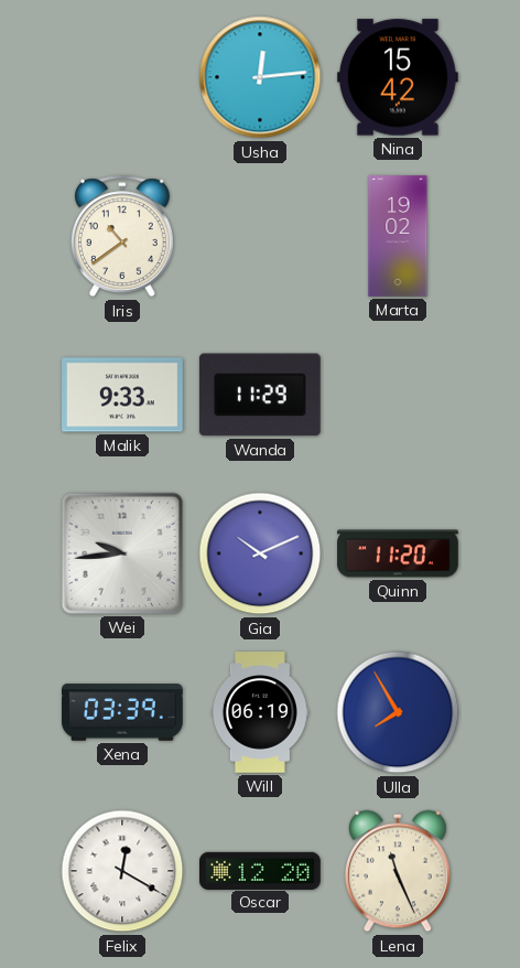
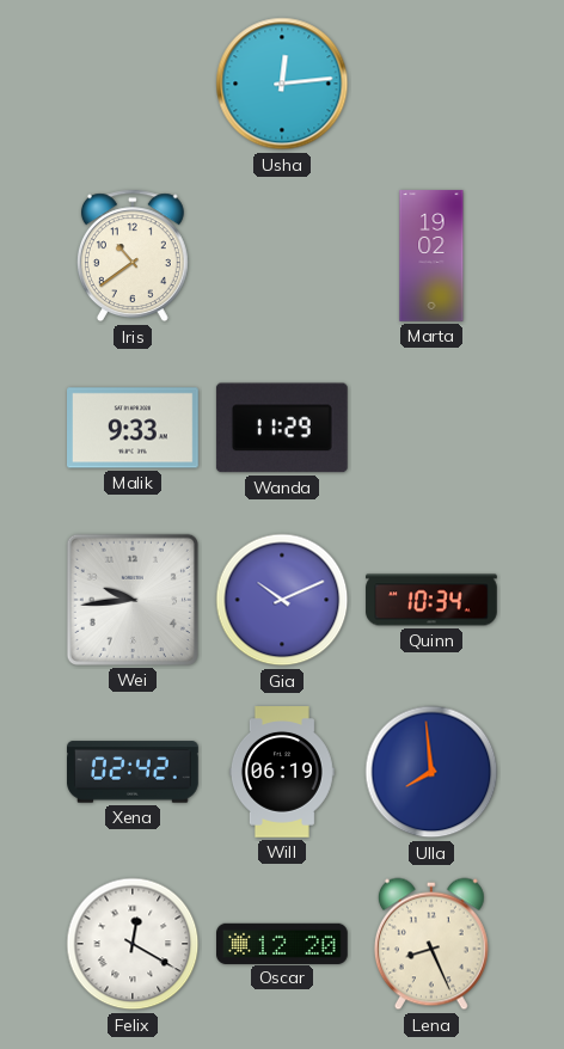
Nina: 15:42 -> none
Quinn: 11:20 -> 10:34
Xena: 03:39 -> 02:42
Ulla: 7:55 -> 7:59
Lena: 11:26 -> 8:26
